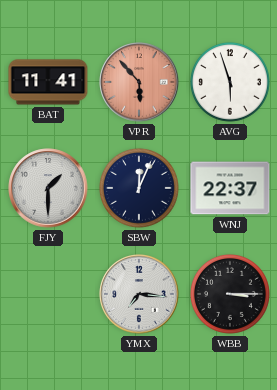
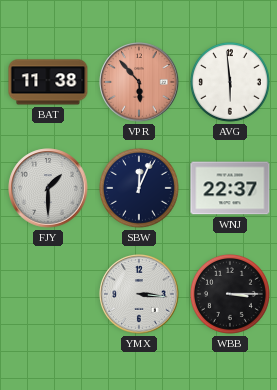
BAT: 11:41 -> 11:38
AVG: 5:57 -> 5:59
YMX: 7:16 -> 3:16
